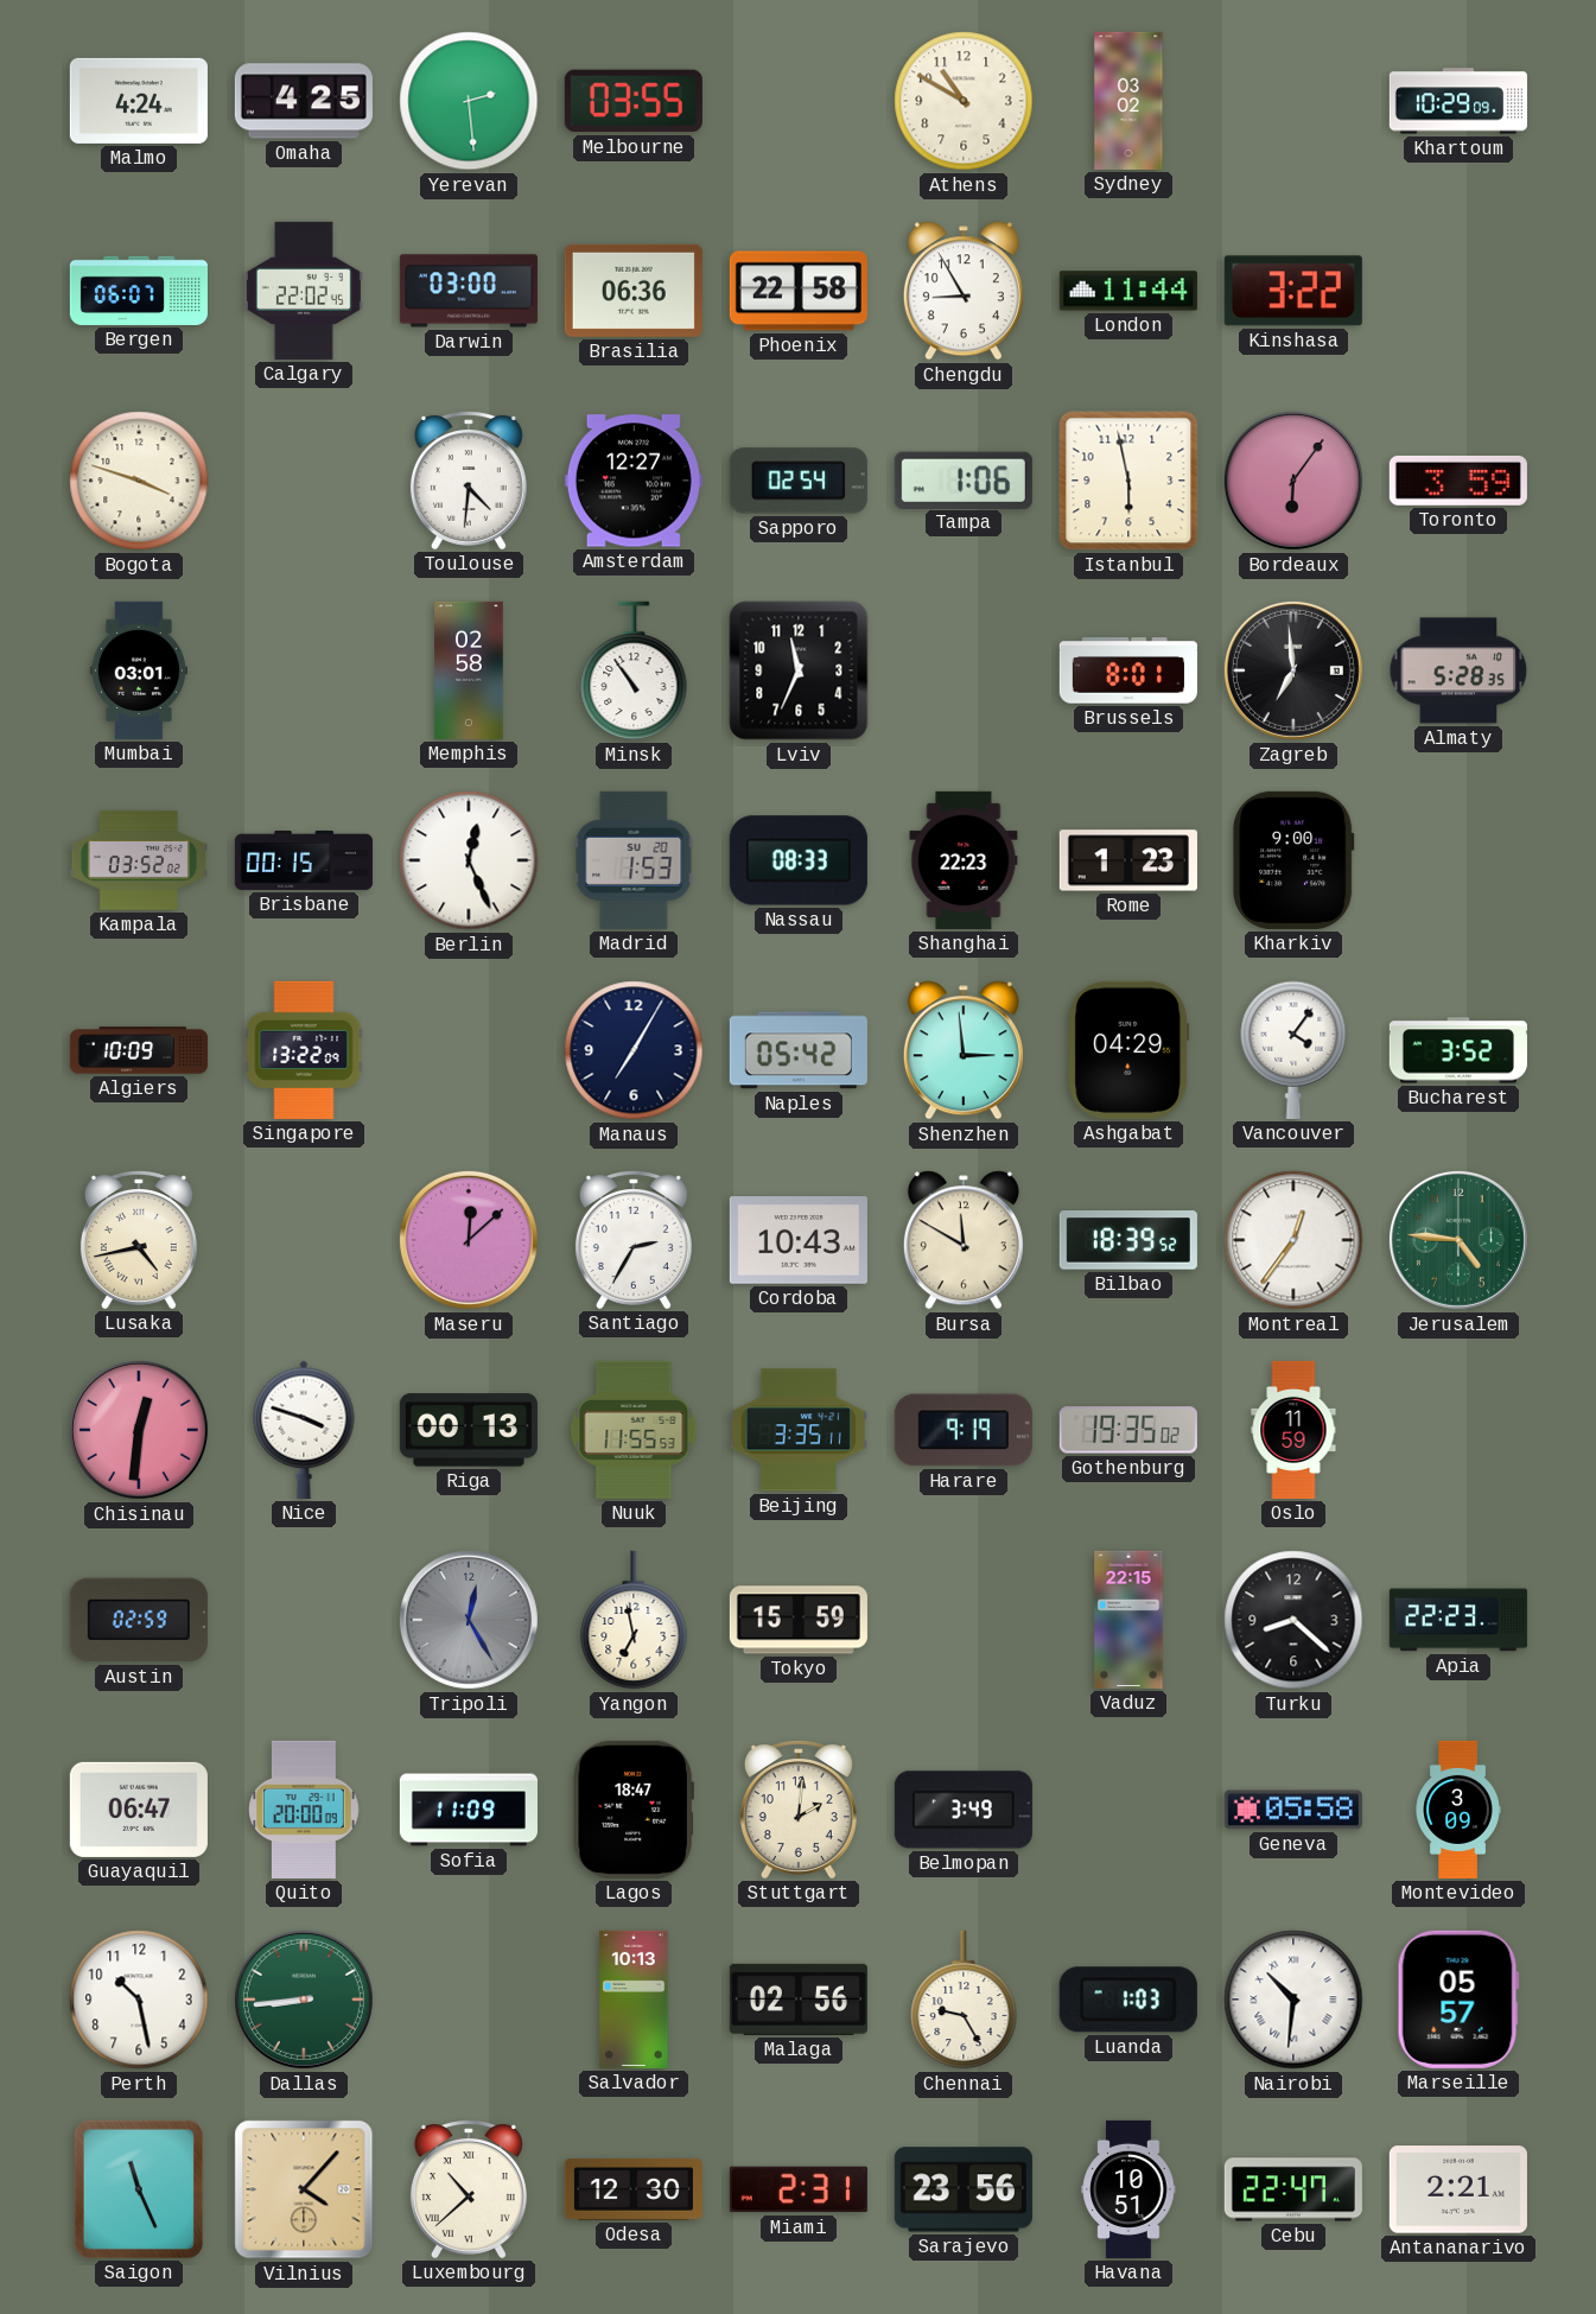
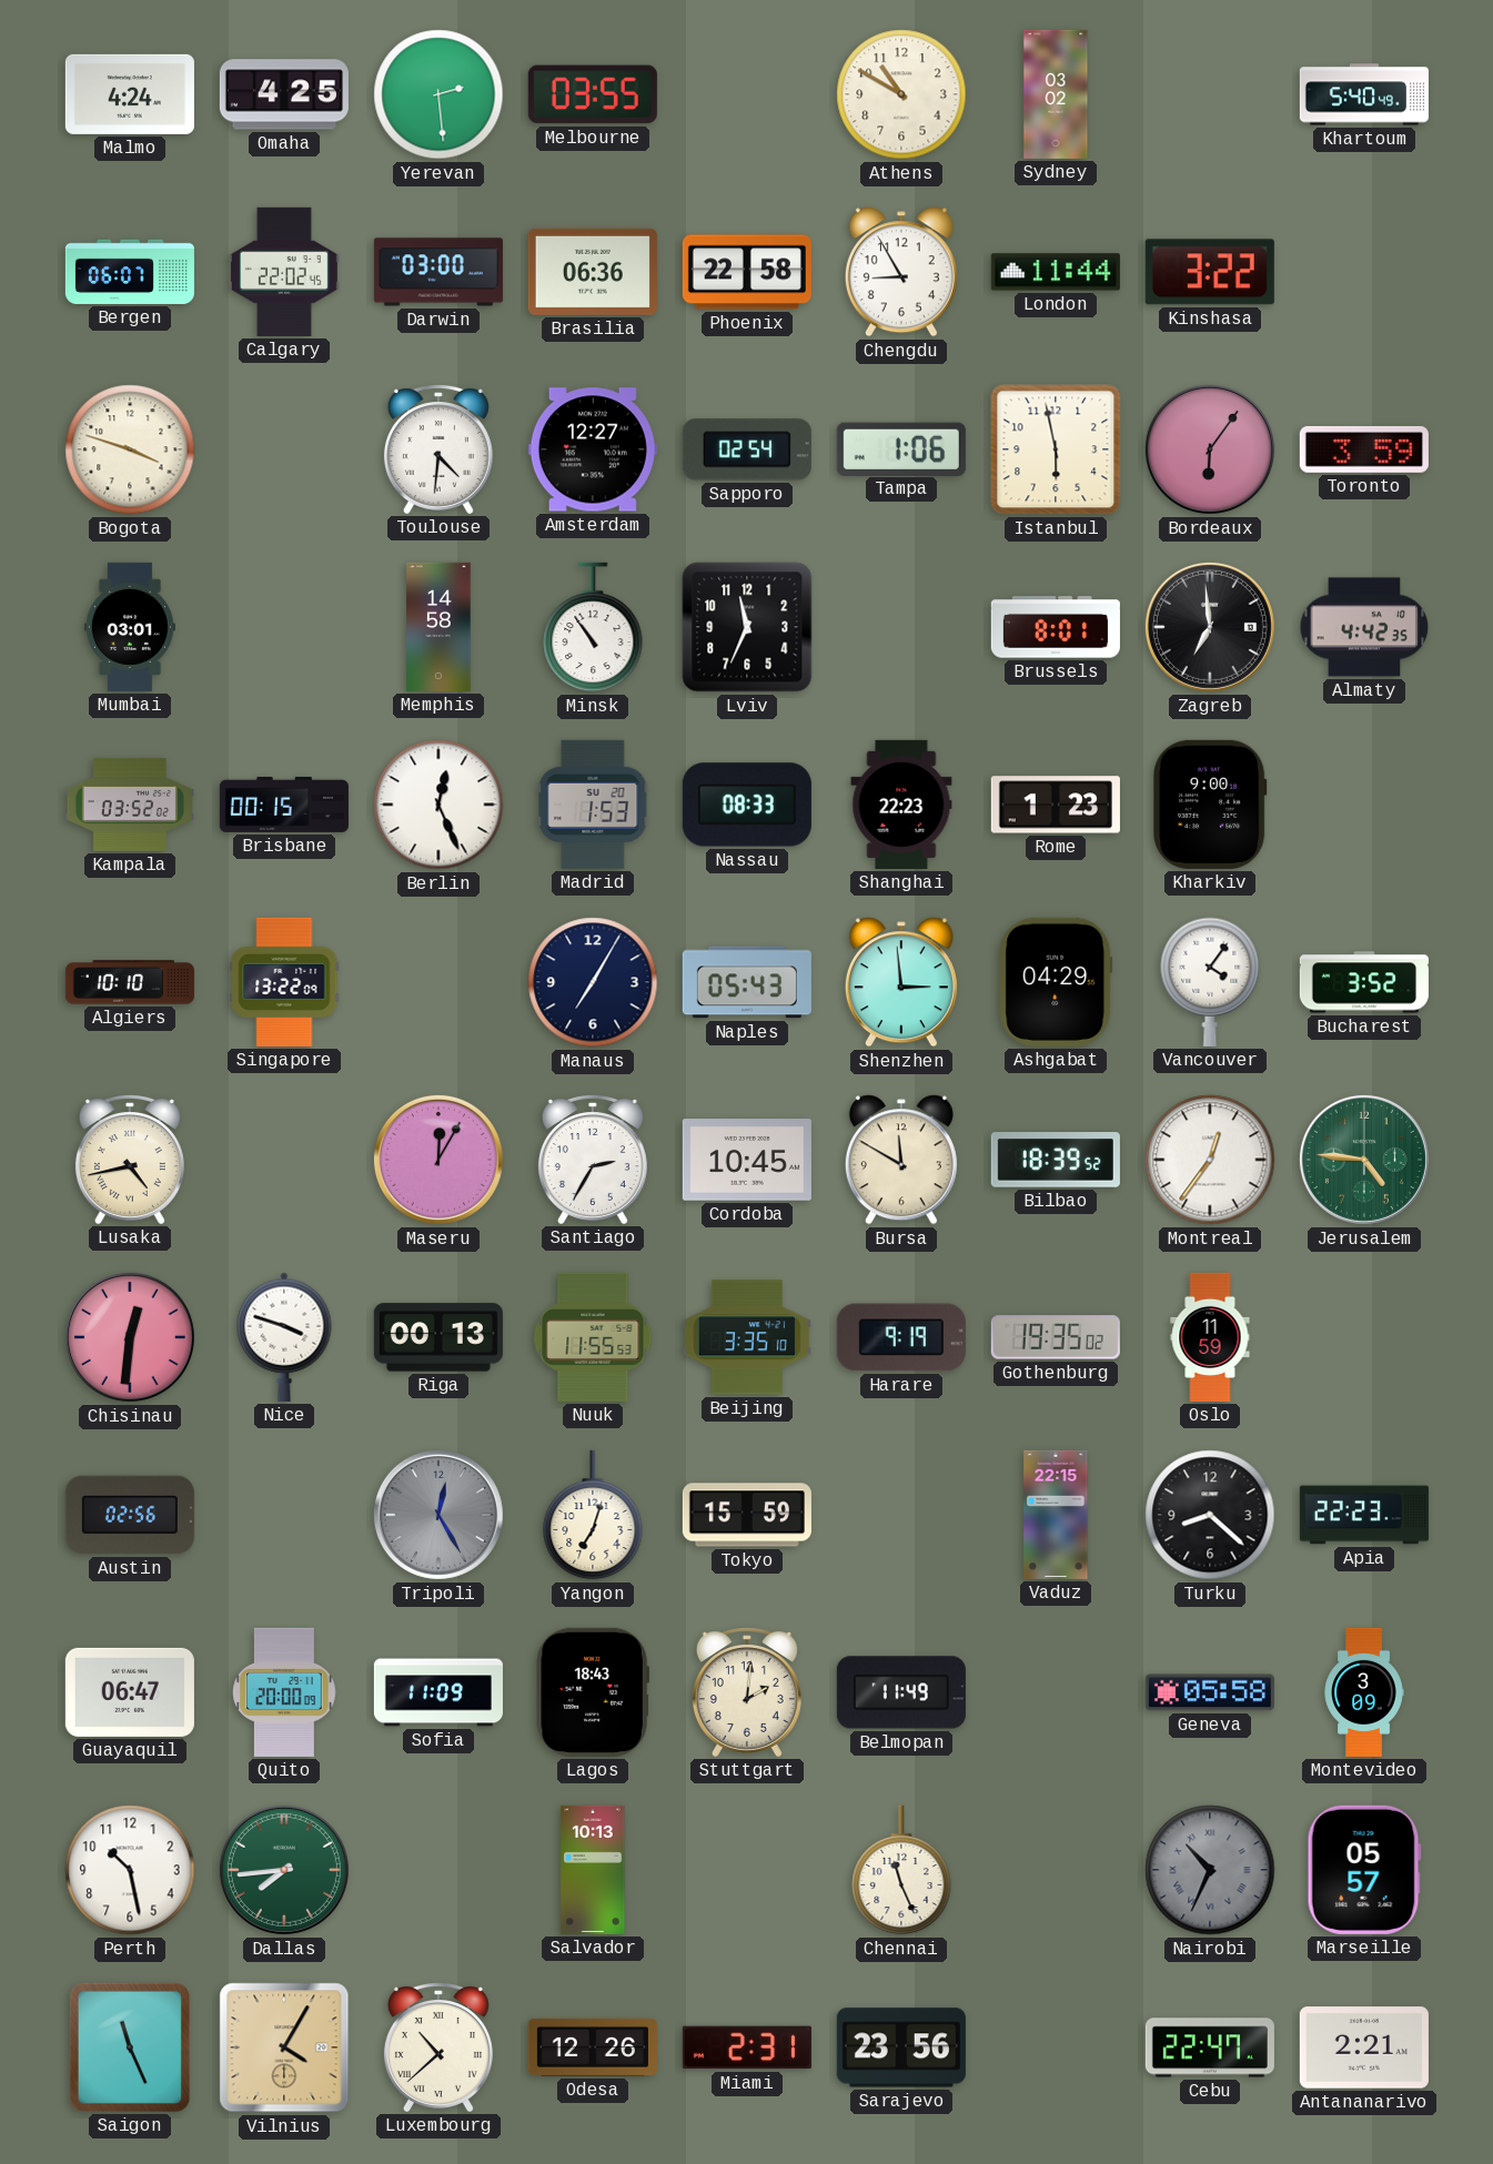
Khartoum: 10:29 -> 5:40
Memphis: 02:58 -> 14:58
Almaty: 5:28 -> 4:42
Algiers: 10:09 -> 10:10
Naples: 05:42 -> 05:43
Maseru: 12:08 -> 12:05
Cordoba: 10:43 -> 10:45
Beijing: 3:35:11 -> 3:35:10
Austin: 02:59 -> 02:56
Yangon: 6:58 -> 7:03
Lagos: 18:47 -> 18:43
Belmopan: 3:49 -> 11:49
Dallas: 8:44 -> 7:44
Malaga: 02:56 -> none
Chennai: 9:25 -> 11:26
Luanda: 1:03 -> none
Nairobi: 10:31 -> 10:34
Nairobi dial: white -> grey
Vilnius: 4:07 -> 4:05
Odesa: 12:30 -> 12:26
Havana: 10:51 -> none
